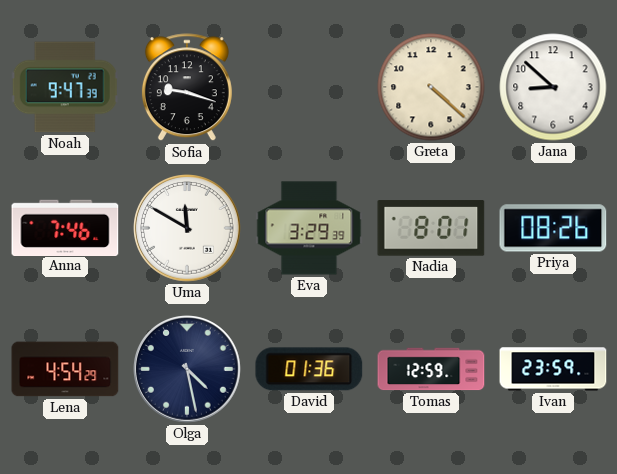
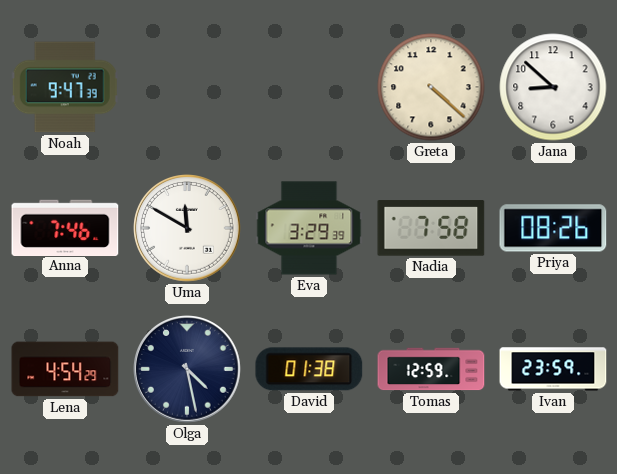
Sofia: 9:18 -> none
Nadia: 8:01 -> 7:58
David: 01:36 -> 01:38
